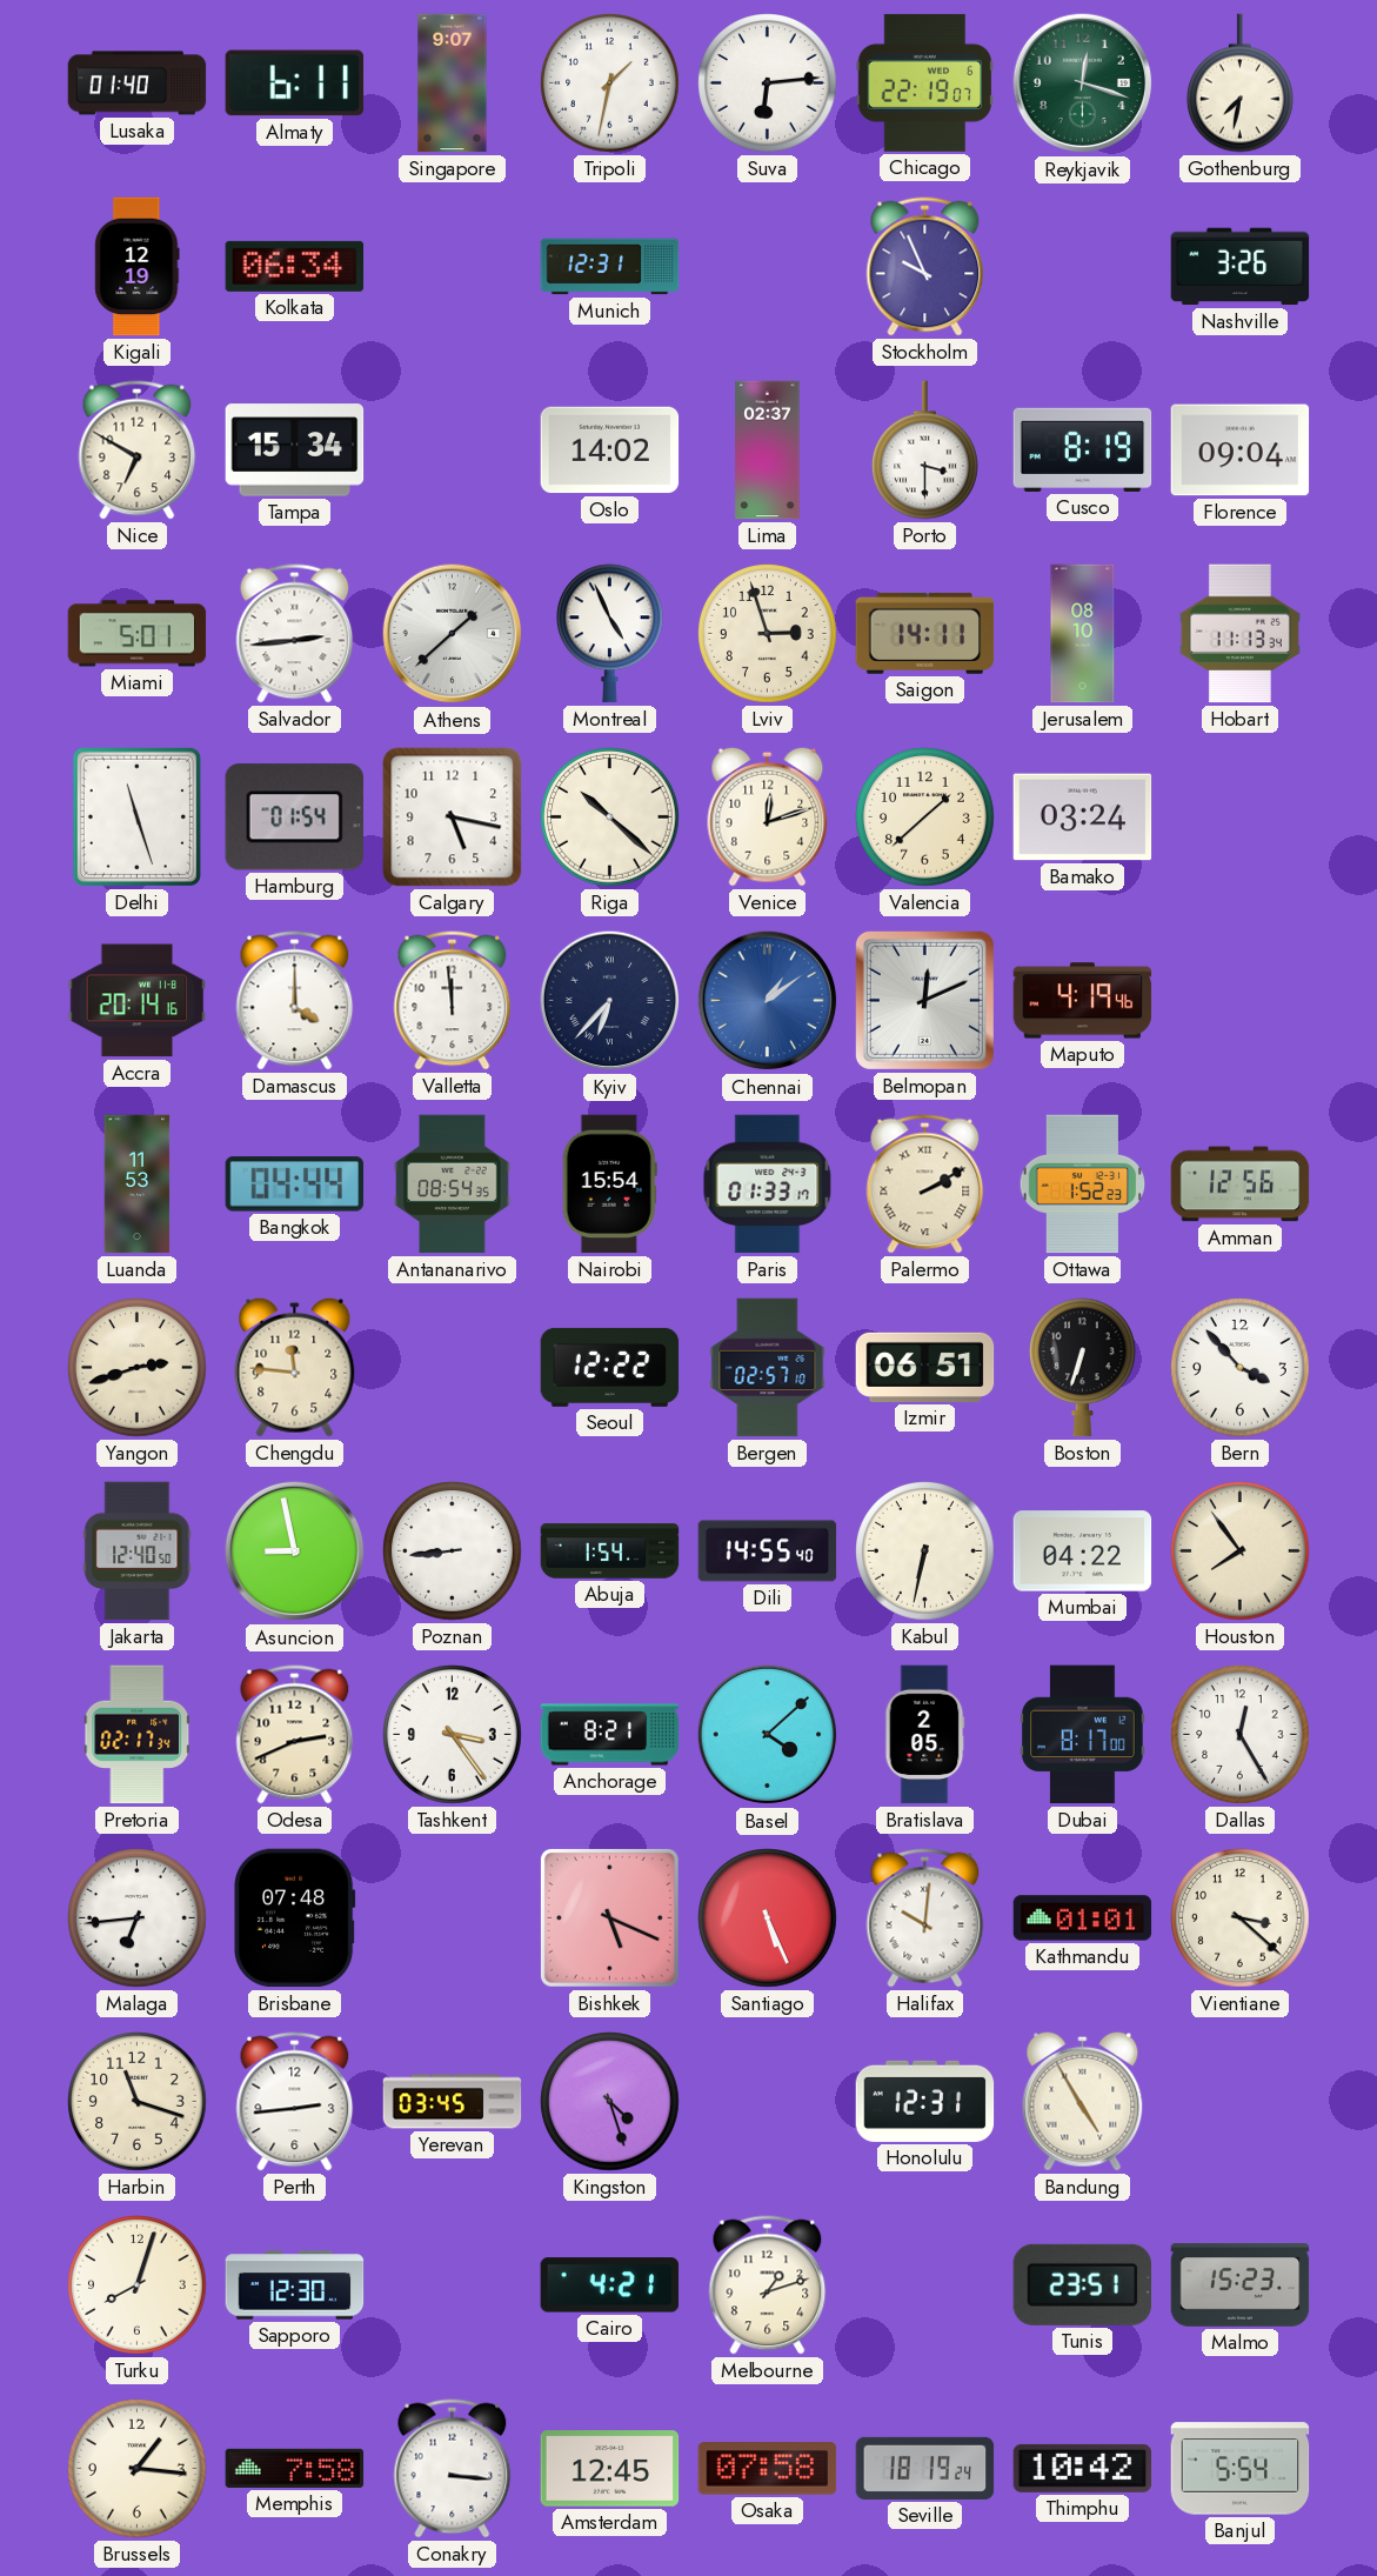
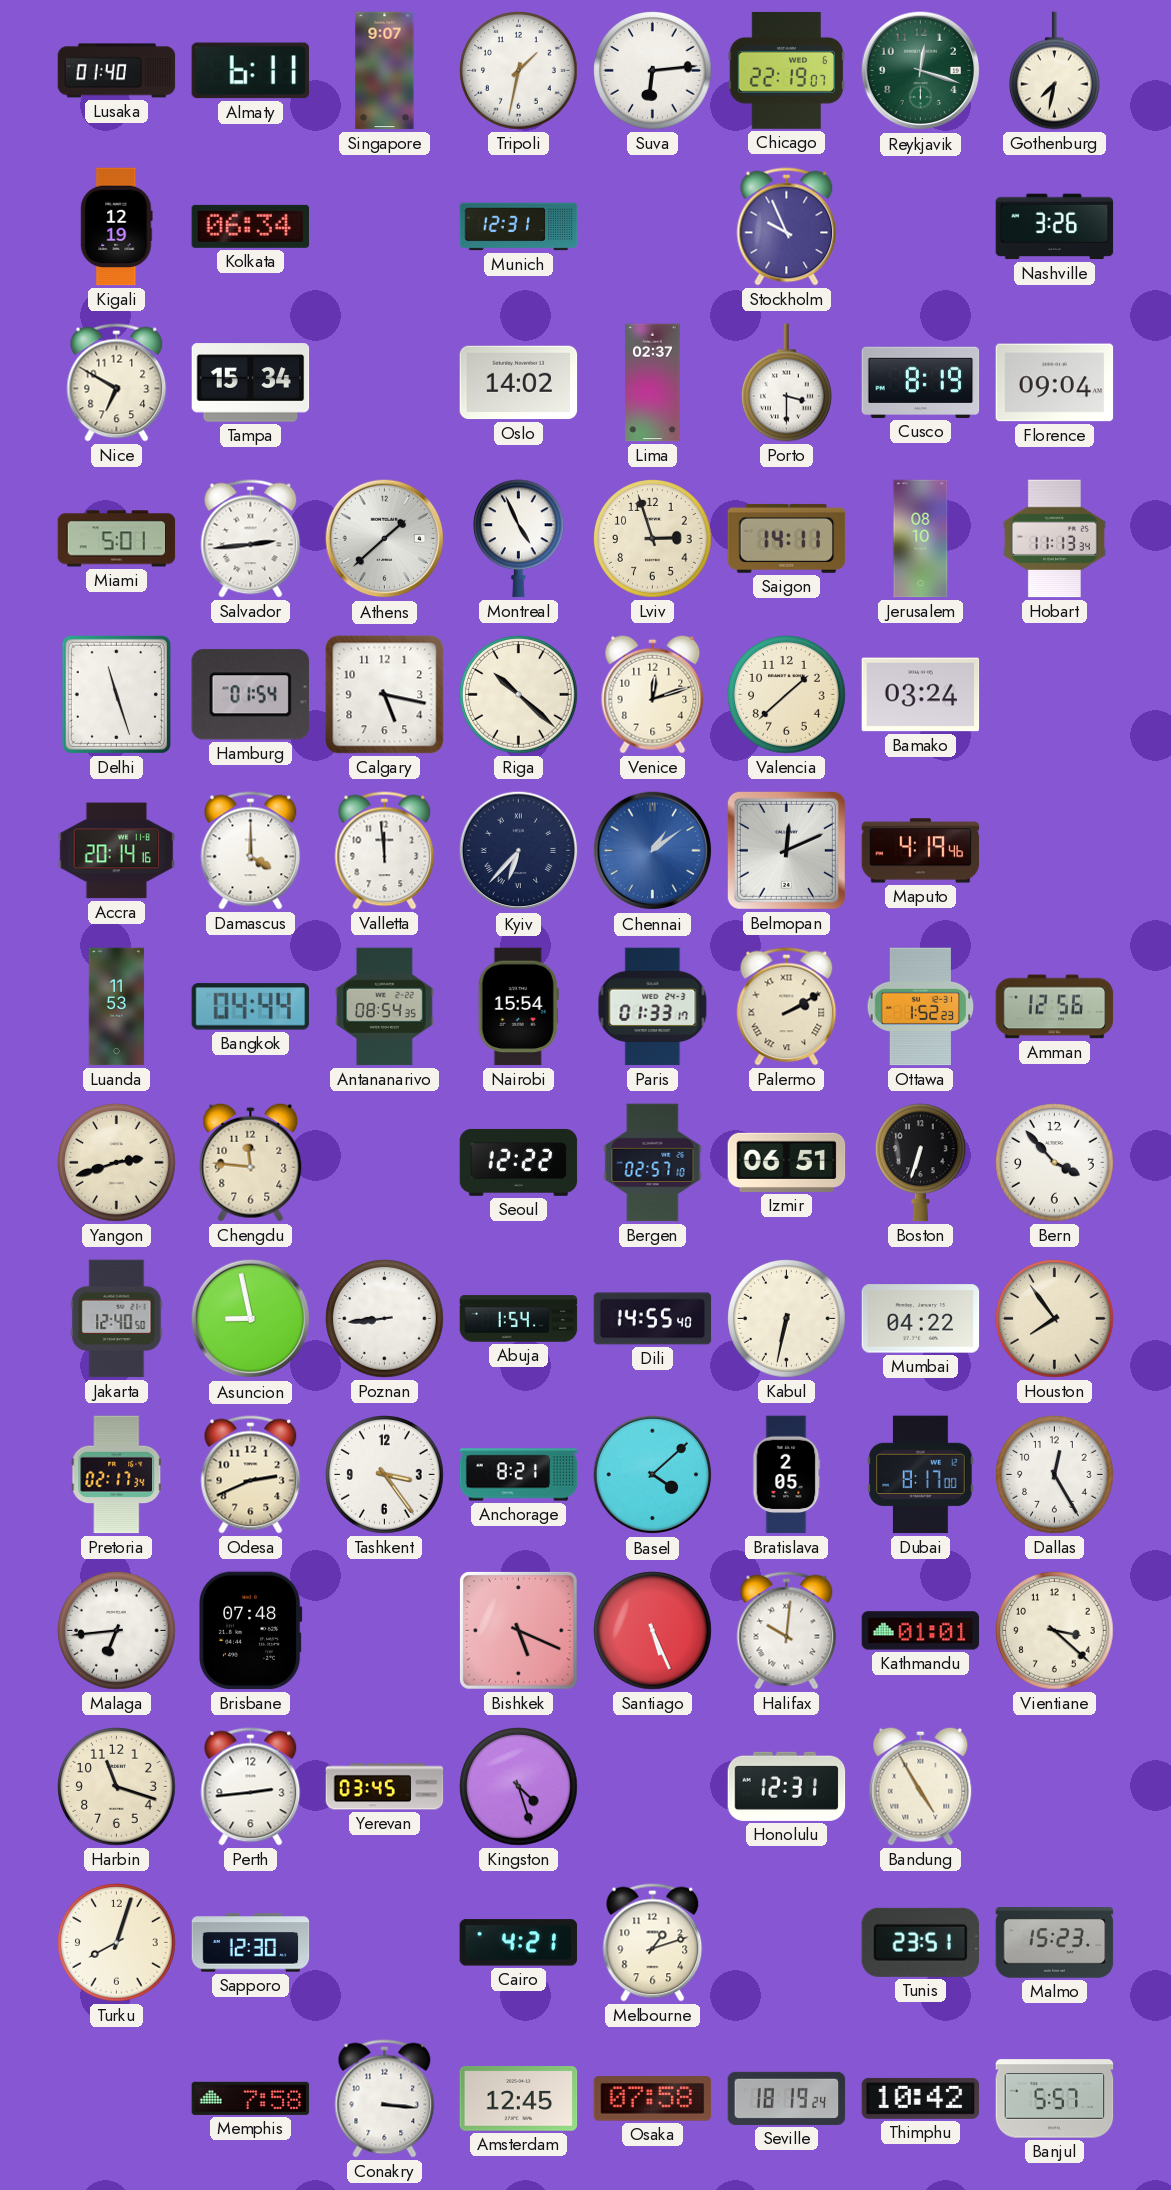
Brussels: 1:16 -> none
Banjul: 5:54 -> 5:57
